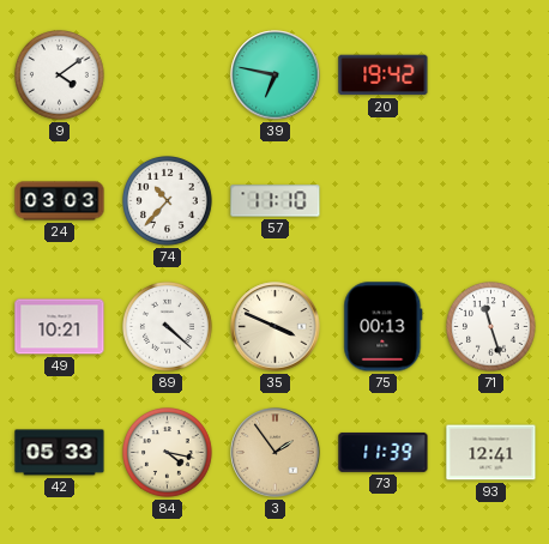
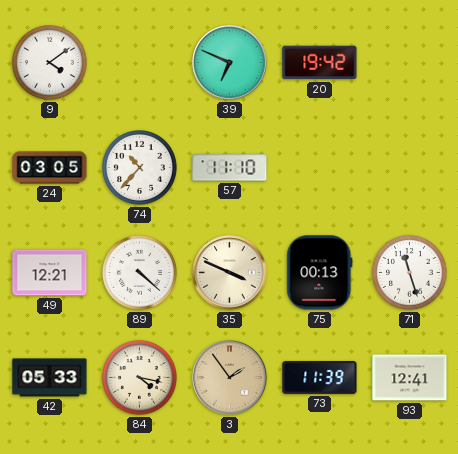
39: 6:47 -> 6:49
24: 03:03 -> 03:05
49: 10:21 -> 12:21
